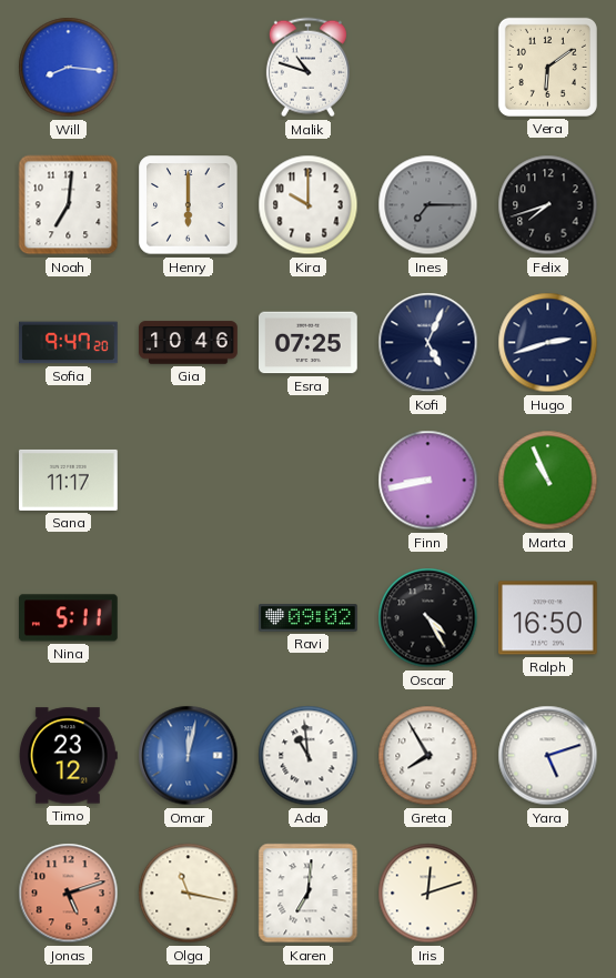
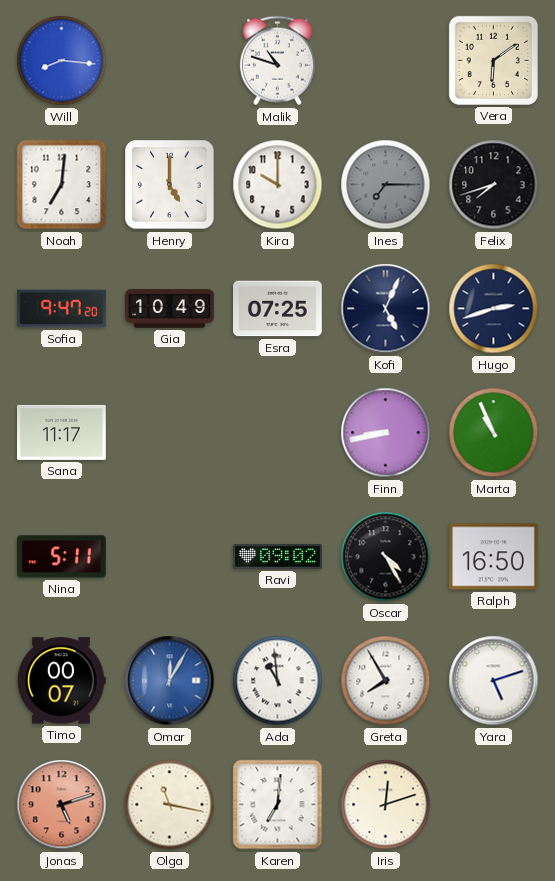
Henry: 6:00 -> 5:00
Gia: 10:46 -> 10:49
Timo: 23:12 -> 00:07
Omar: 12:02 -> 12:05
